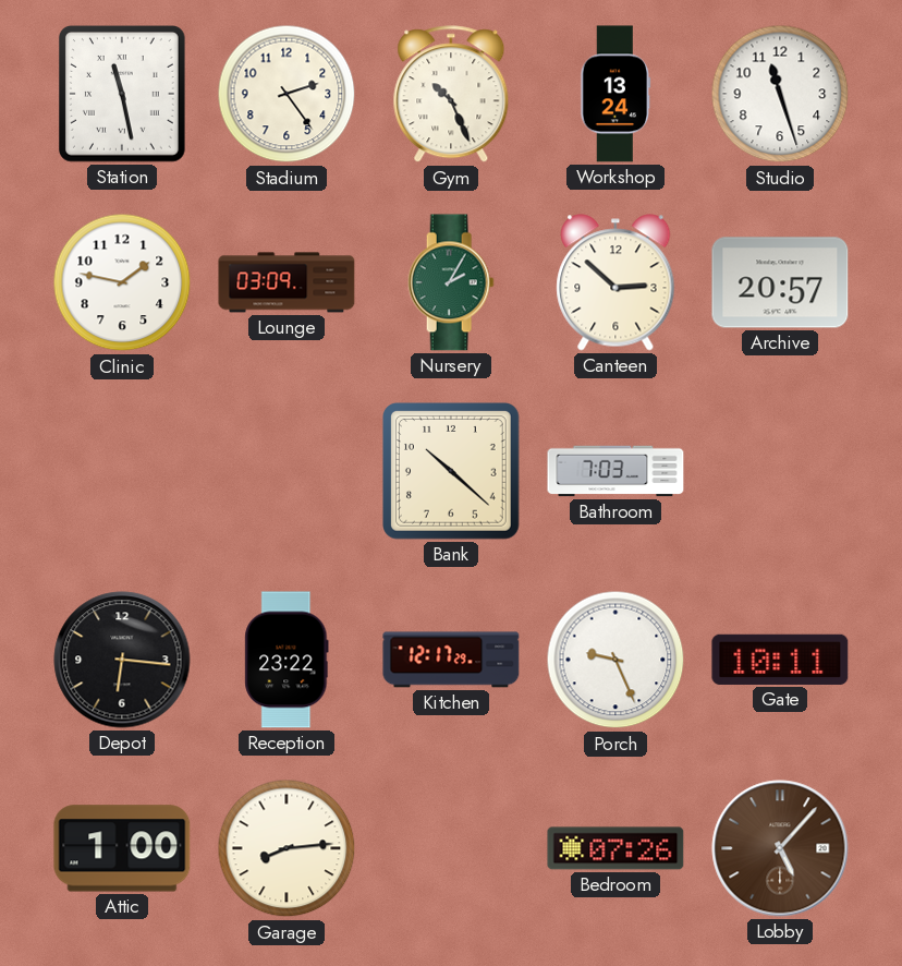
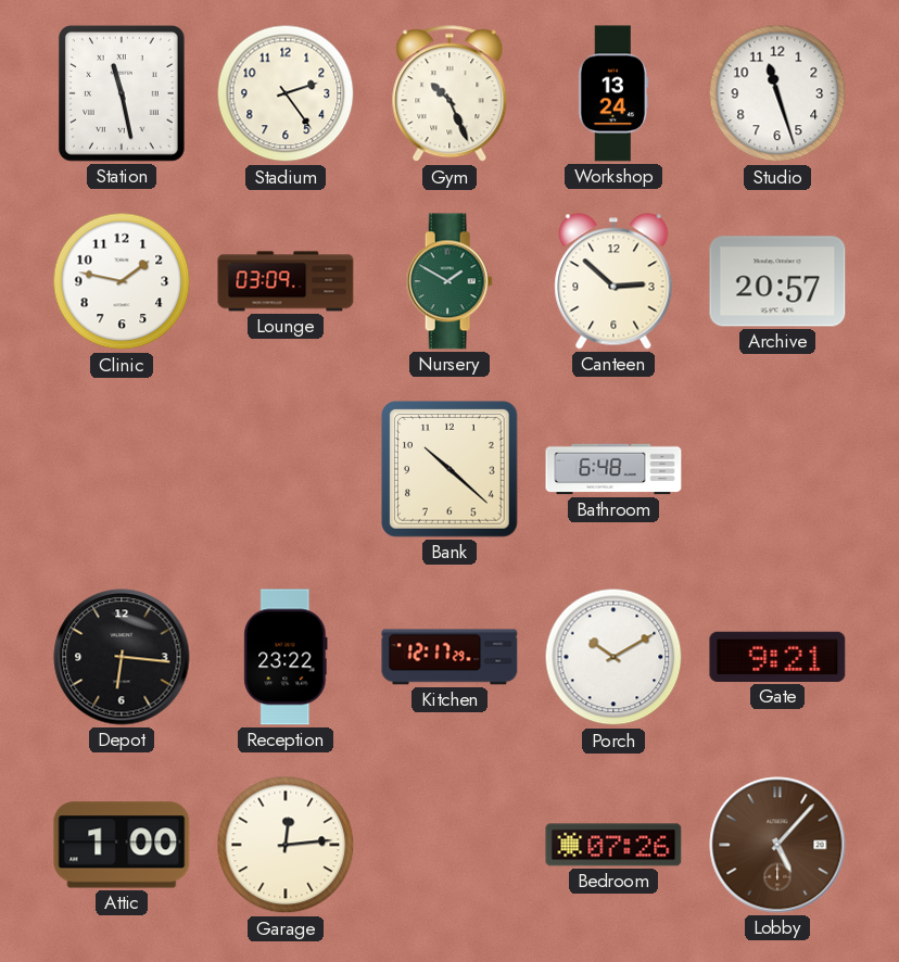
Nursery: 2:05 -> 1:50
Bathroom: 7:03 -> 6:48
Porch: 9:26 -> 10:10
Gate: 10:11 -> 9:21
Garage: 8:14 -> 12:14
